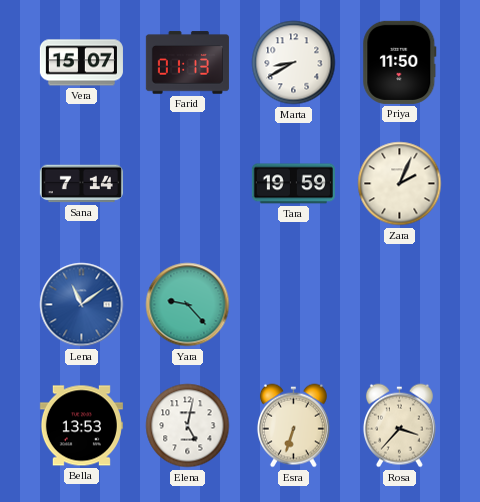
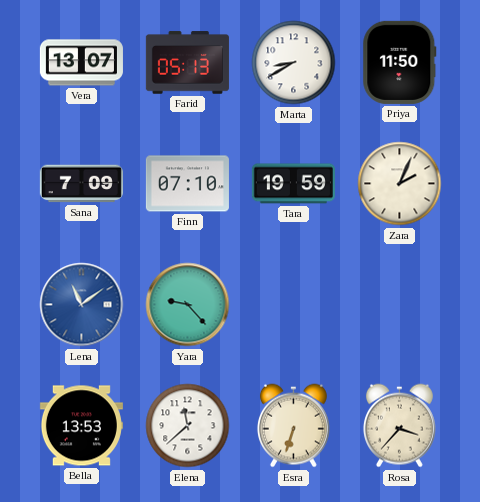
Vera: 15:07 -> 13:07
Farid: 01:13 -> 05:13
Sana: 7:14 -> 7:09
Finn: none -> 07:10
Elena: 5:02 -> 11:38
